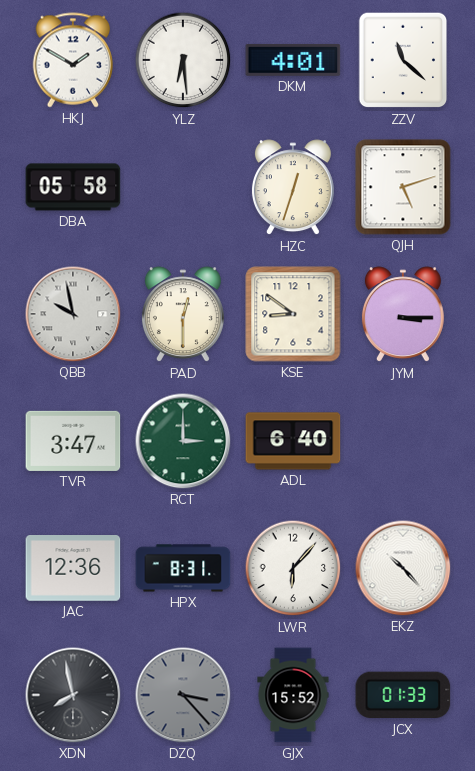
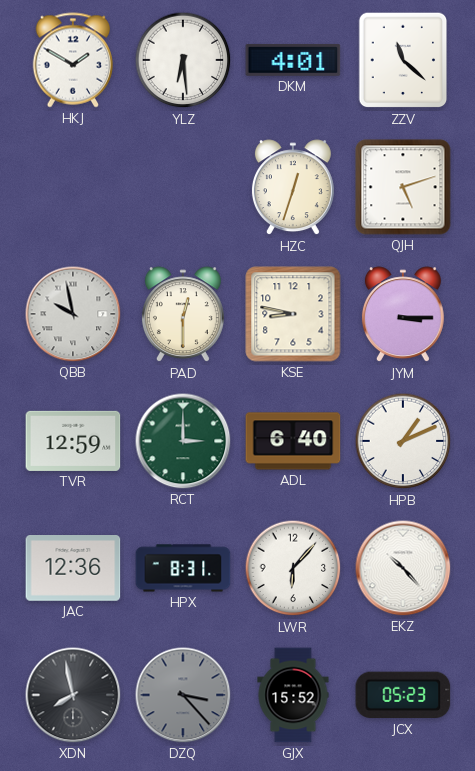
DBA: 05:58 -> none
KSE: 8:51 -> 8:47
TVR: 3:47 -> 12:59
HPB: none -> 1:11
JCX: 01:33 -> 05:23
